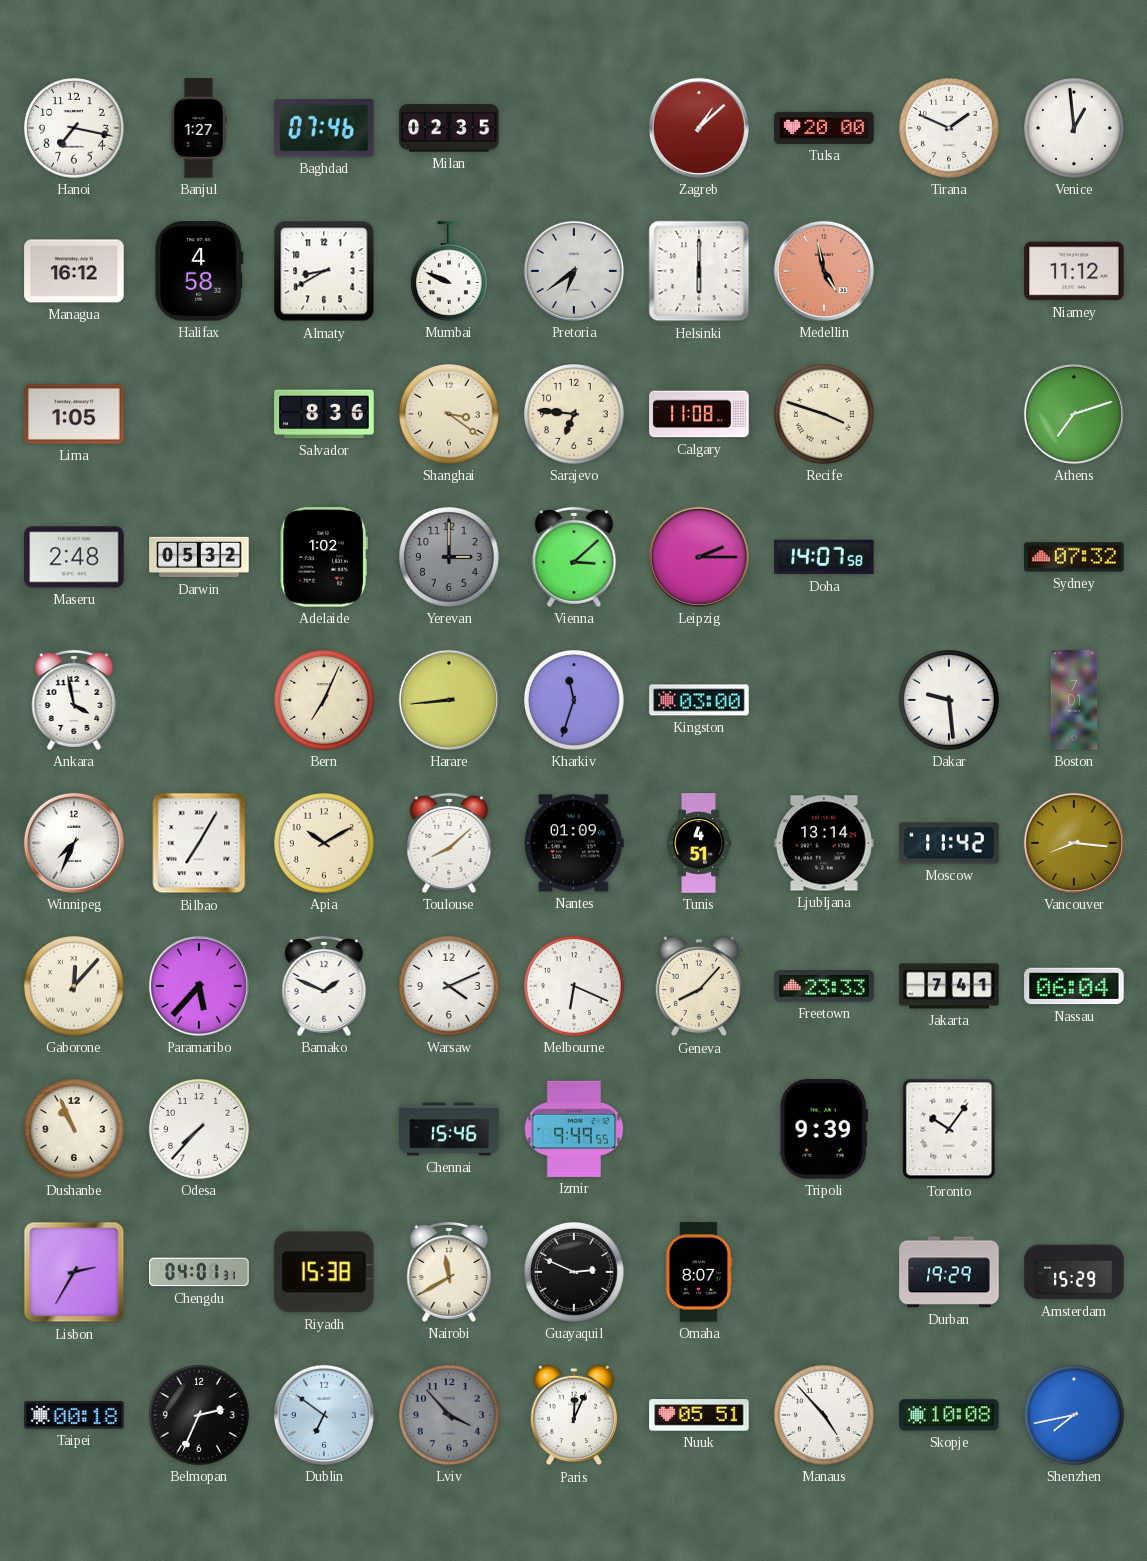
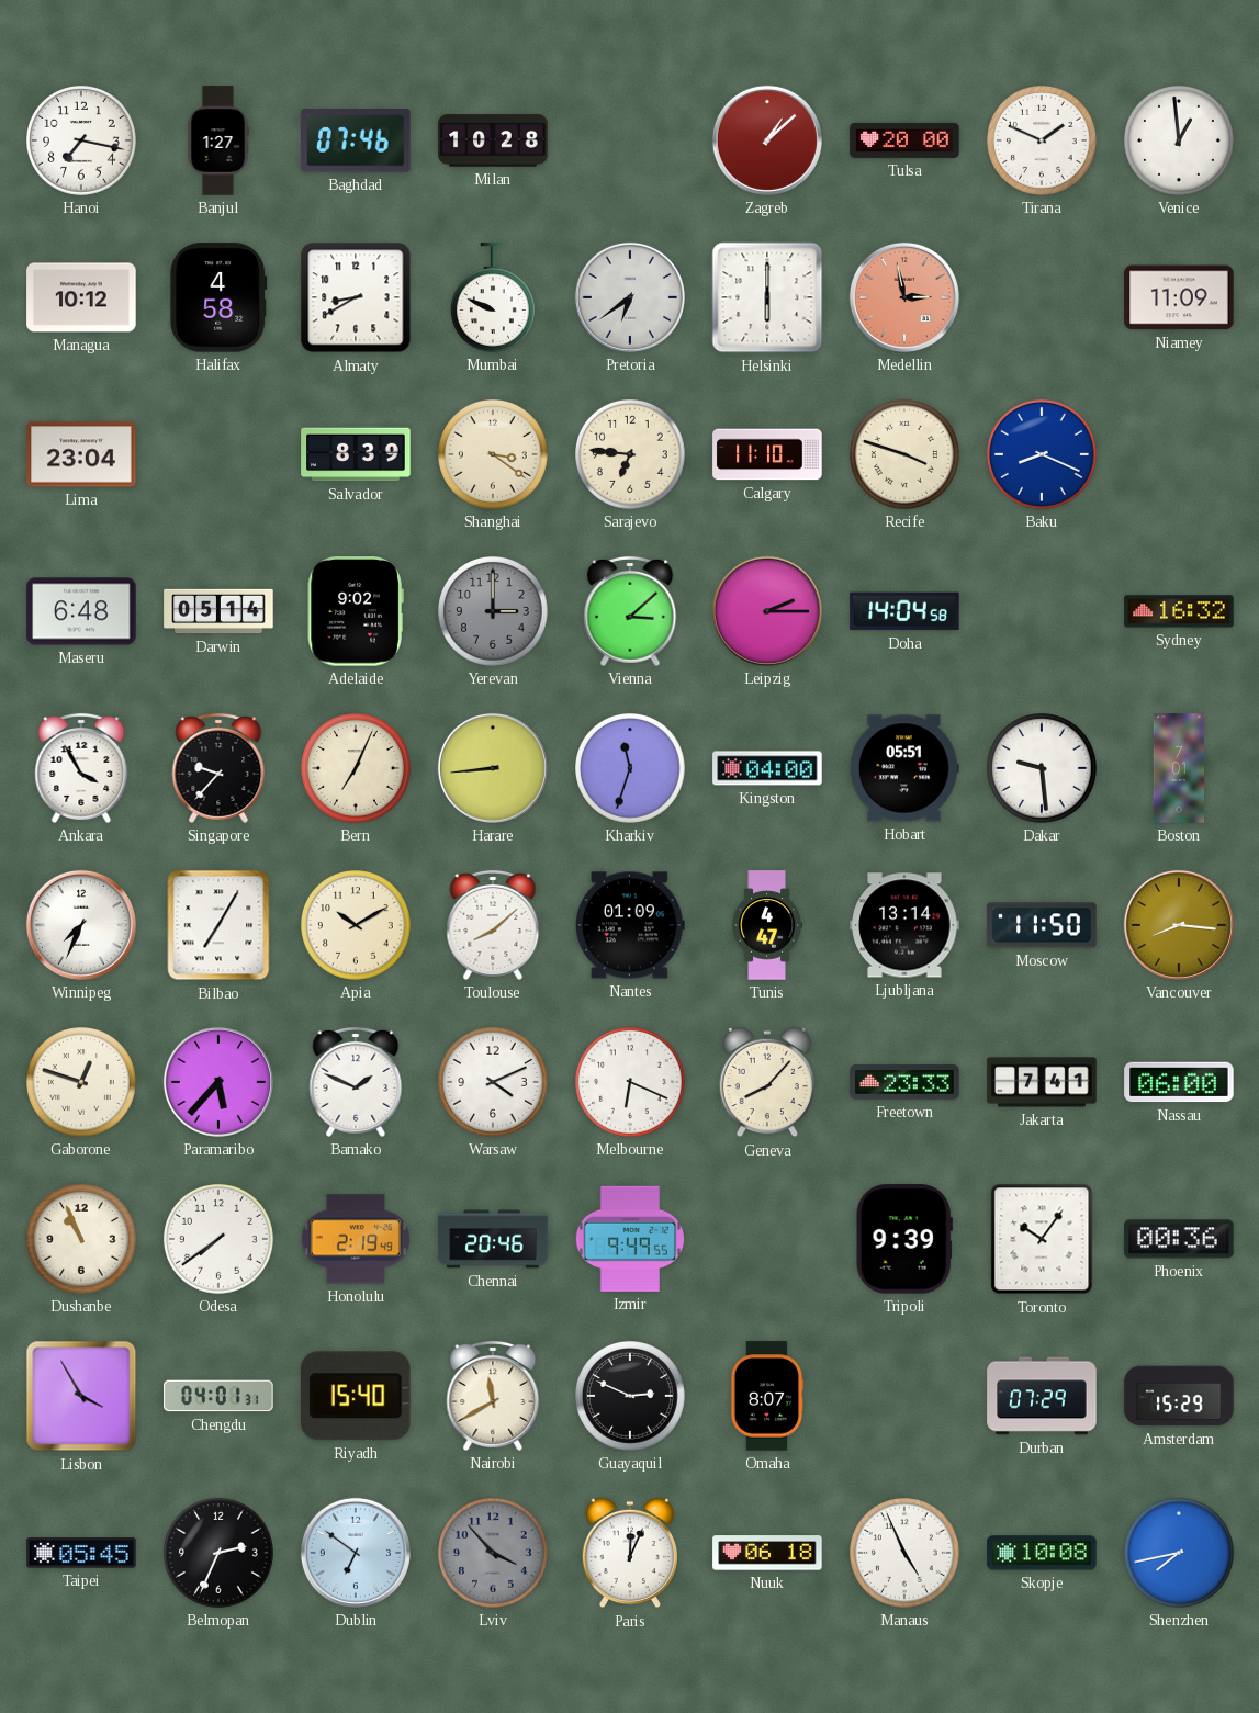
Milan: 02:35 -> 10:28
Managua: 16:12 -> 10:12
Medellin: 4:58 -> 2:58
Niamey: 11:12 -> 11:09
Lima: 1:05 -> 23:04
Salvador: 8:36 -> 8:39
Calgary: 11:08 -> 11:10
Baku: none -> 8:19
Athens: 7:12 -> none
Maseru: 2:48 -> 6:48
Darwin: 05:32 -> 05:14
Adelaide: 1:02 -> 9:02
Doha: 14:07 -> 14:04
Sydney: 07:32 -> 16:32
Ankara: 3:58 -> 3:55
Singapore: none -> 9:37
Kingston: 03:00 -> 04:00
Hobart: none -> 05:51
Tunis: 4:51 -> 4:47
Moscow: 11:42 -> 11:50
Gaborone: 12:07 -> 12:48
Nassau: 06:04 -> 06:00
Odesa: 7:37 -> 7:39
Honolulu: none -> 2:19
Chennai: 15:46 -> 20:46
Phoenix: none -> 00:36
Lisbon: 2:35 -> 3:55
Riyadh: 15:38 -> 15:40
Durban: 19:29 -> 07:29
Taipei: 00:18 -> 05:45
Nuuk: 05:51 -> 06:18
Manaus: 4:53 -> 4:56
